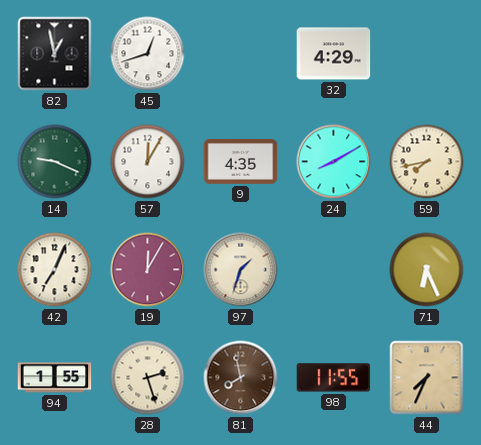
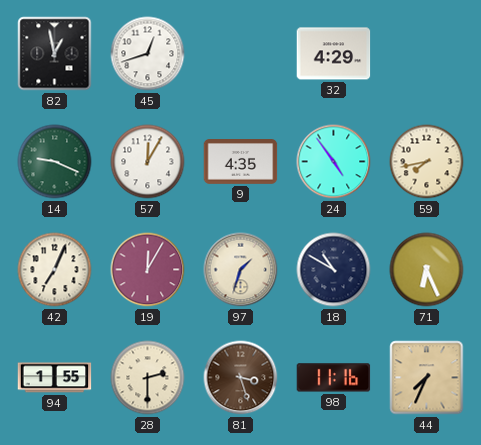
24: 8:10 -> 4:54
18: none -> 10:50
28: 2:27 -> 2:30
81: 7:58 -> 3:27
98: 11:55 -> 11:16
